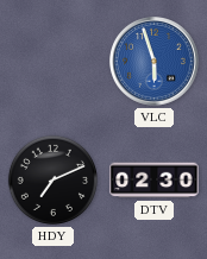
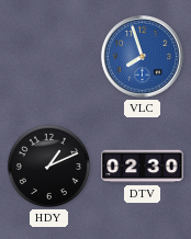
VLC: 5:57 -> 7:57
HDY: 7:11 -> 1:11
